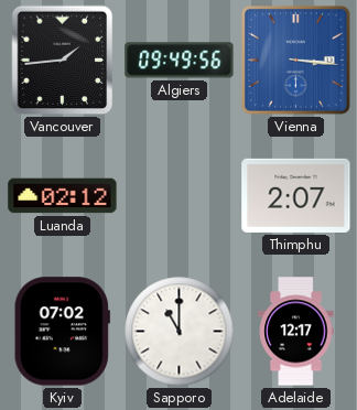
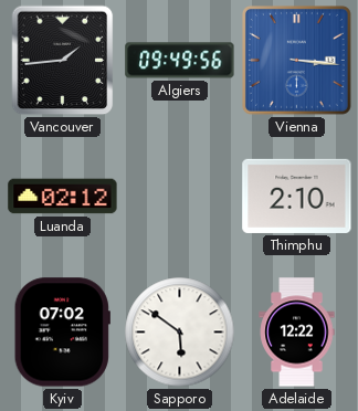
Thimphu: 2:07 -> 2:10
Sapporo: 11:00 -> 5:51
Adelaide: 12:17 -> 12:22
